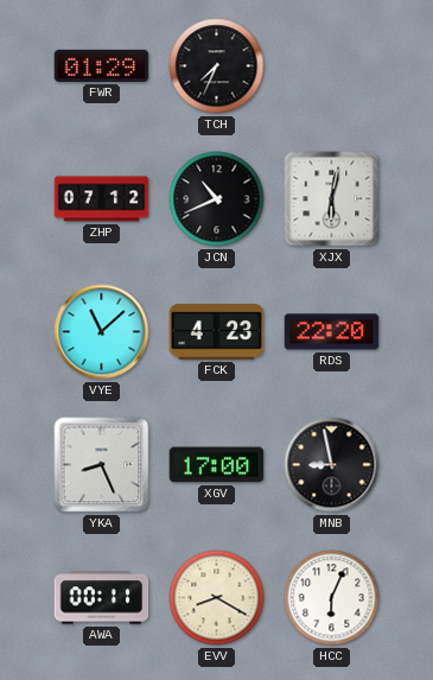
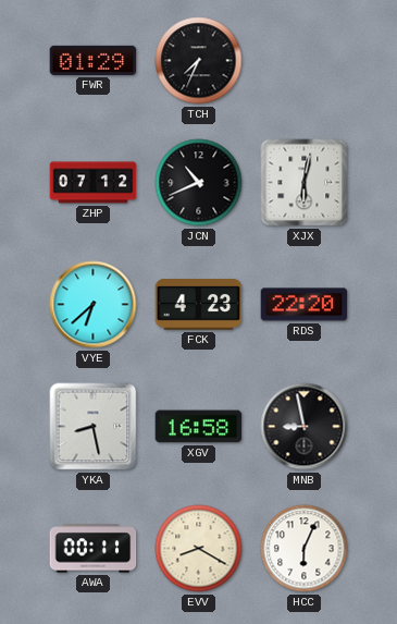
VYE: 11:08 -> 6:38
YKA: 8:26 -> 8:28
XGV: 17:00 -> 16:58
